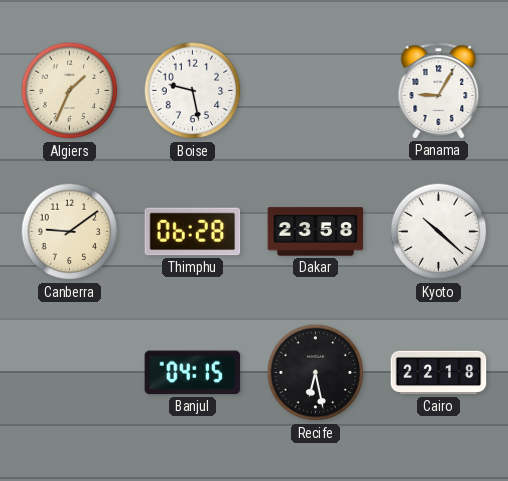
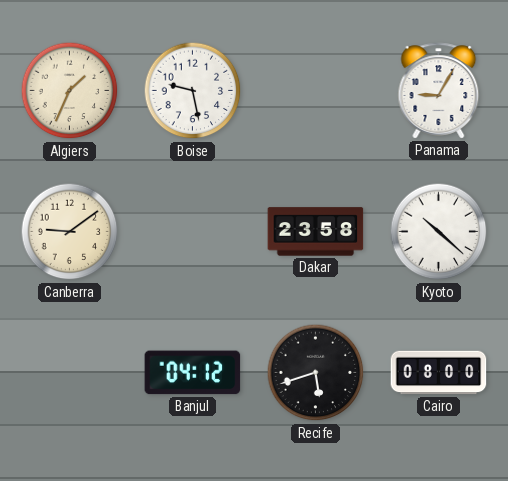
Thimphu: 06:28 -> none
Banjul: 04:15 -> 04:12
Recife: 6:28 -> 5:42
Cairo: 22:18 -> 08:00
